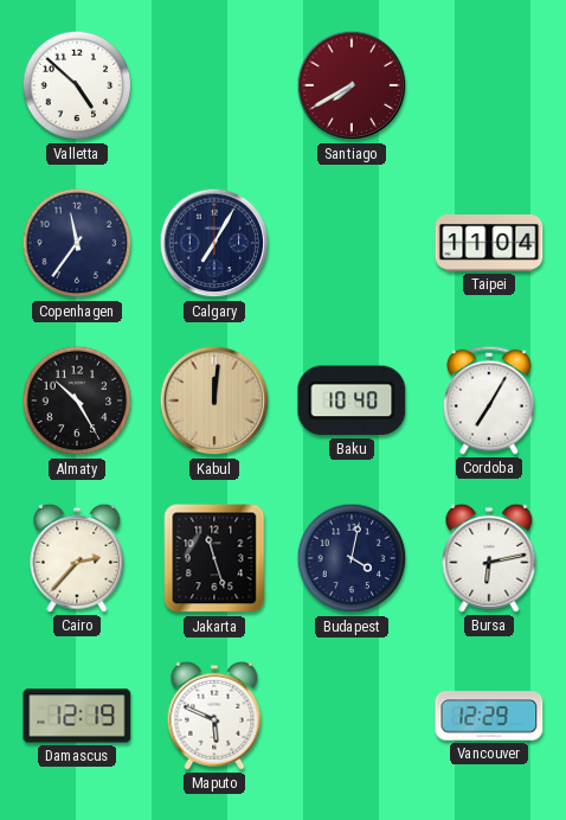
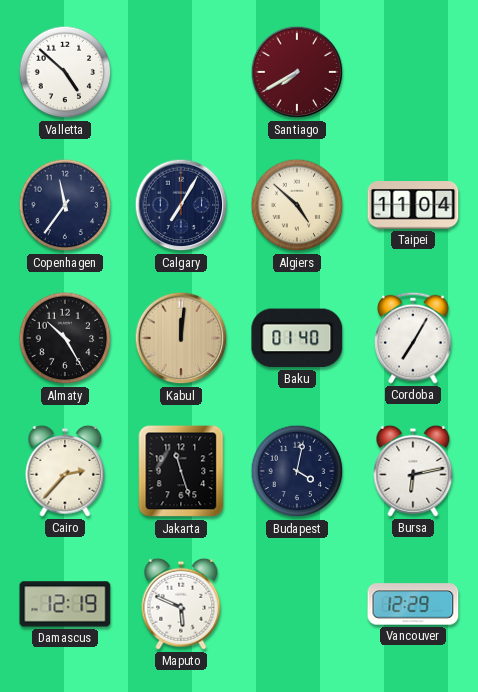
Algiers: none -> 4:52
Baku: 10:40 -> 01:40
